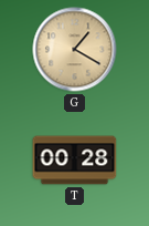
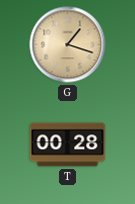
G: 1:20 -> 1:18
